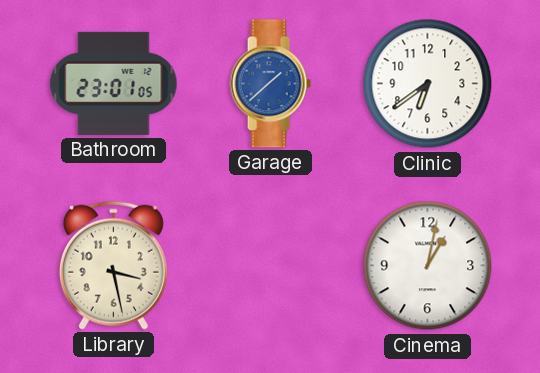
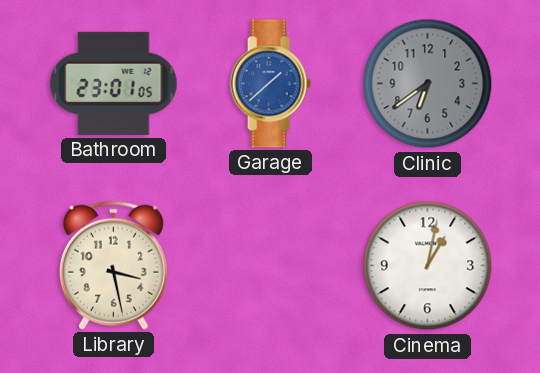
Clinic dial: white -> grey
